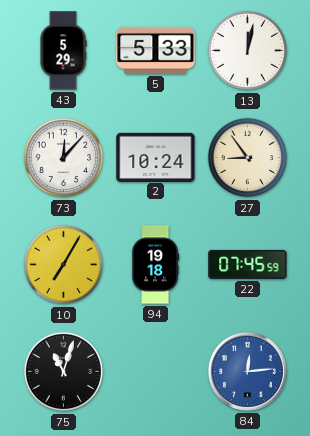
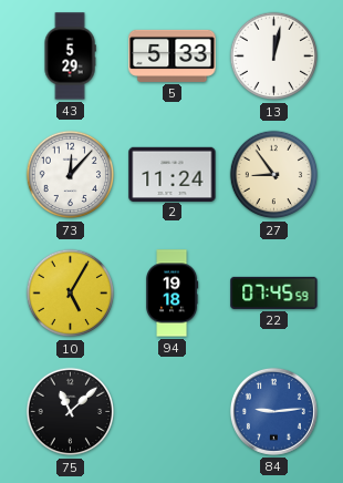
2: 10:24 -> 11:24
10: 7:05 -> 5:05
75: 11:03 -> 11:08
84: 12:14 -> 9:14
